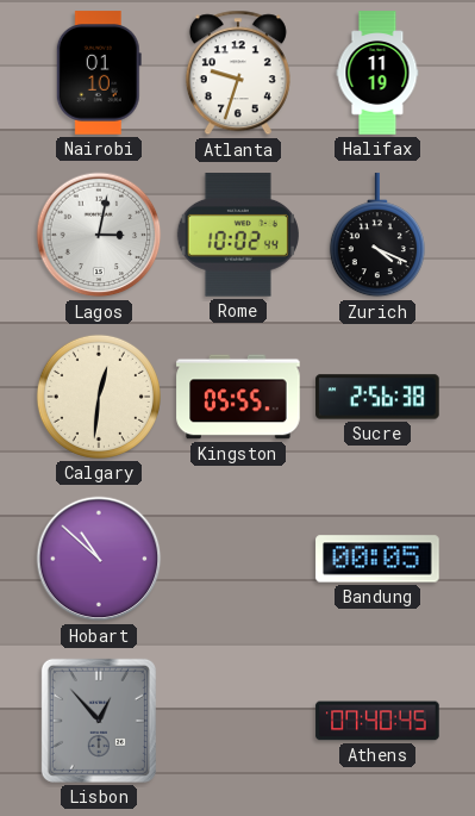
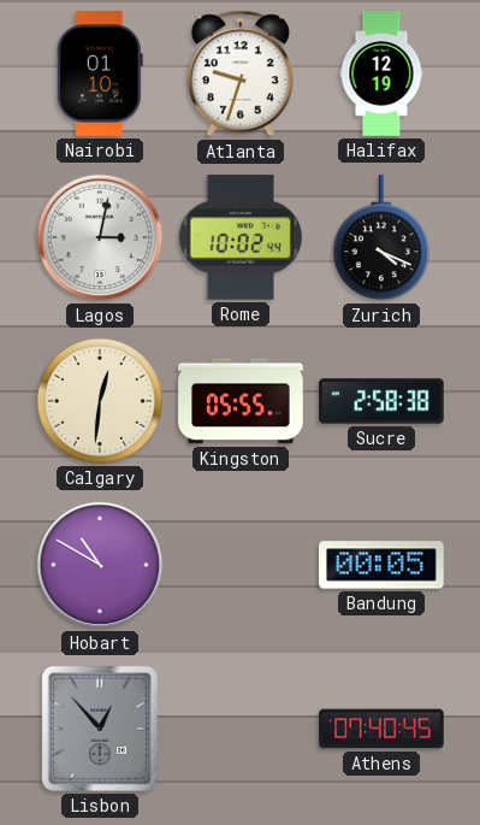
Halifax: 11:19 -> 12:19
Sucre: 2:56 -> 2:58
Hobart: 10:52 -> 10:50
